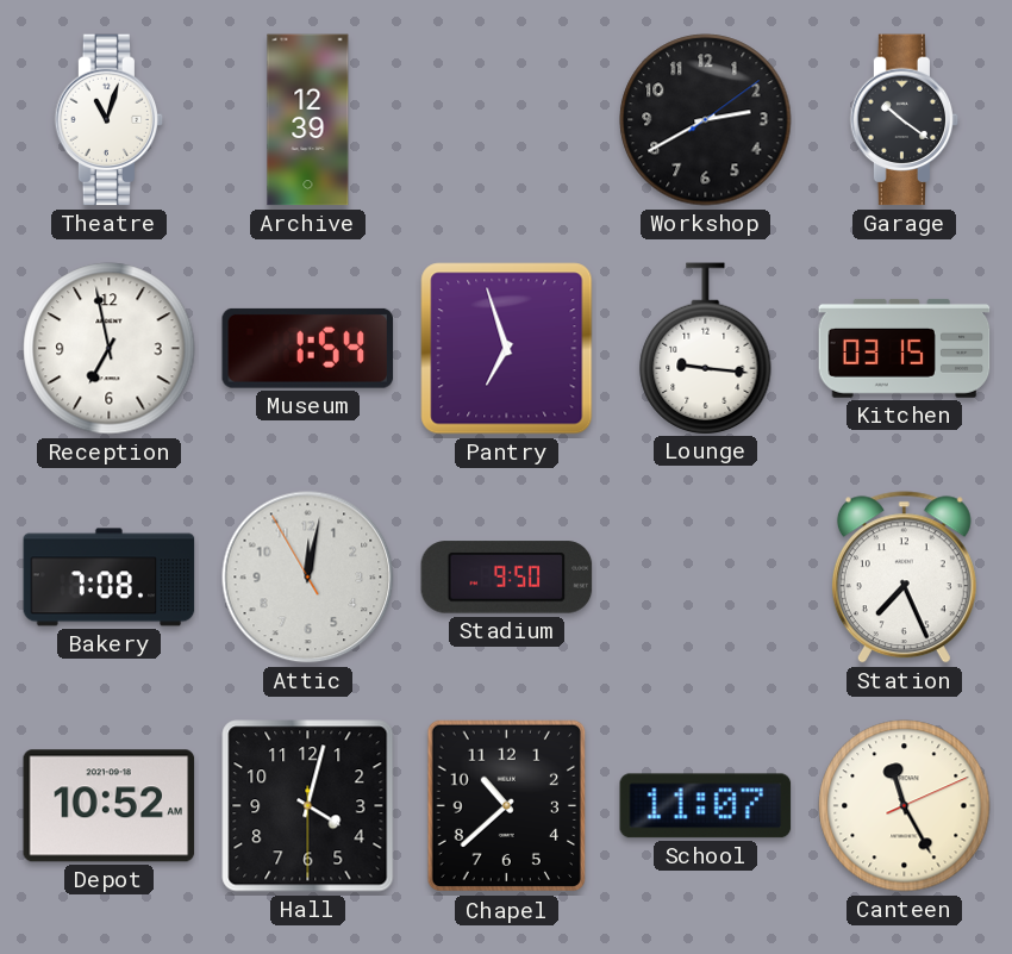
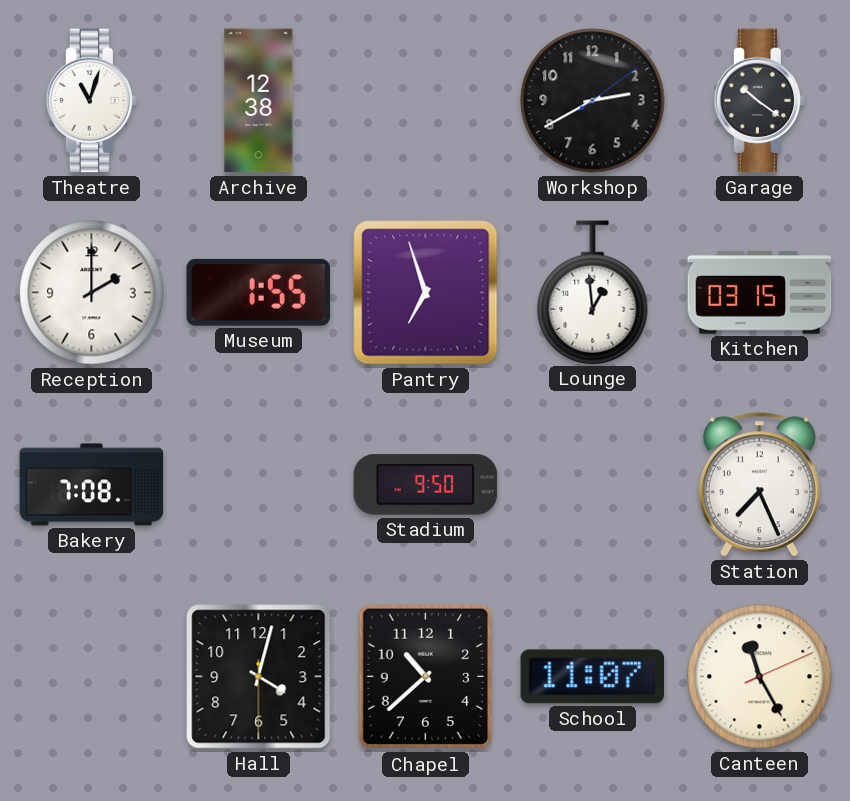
Archive: 12:39 -> 12:38
Reception: 6:58 -> 2:00
Museum: 1:54 -> 1:55
Lounge: 9:16 -> 12:59
Attic: 12:01 -> none
Depot: 10:52 -> none
